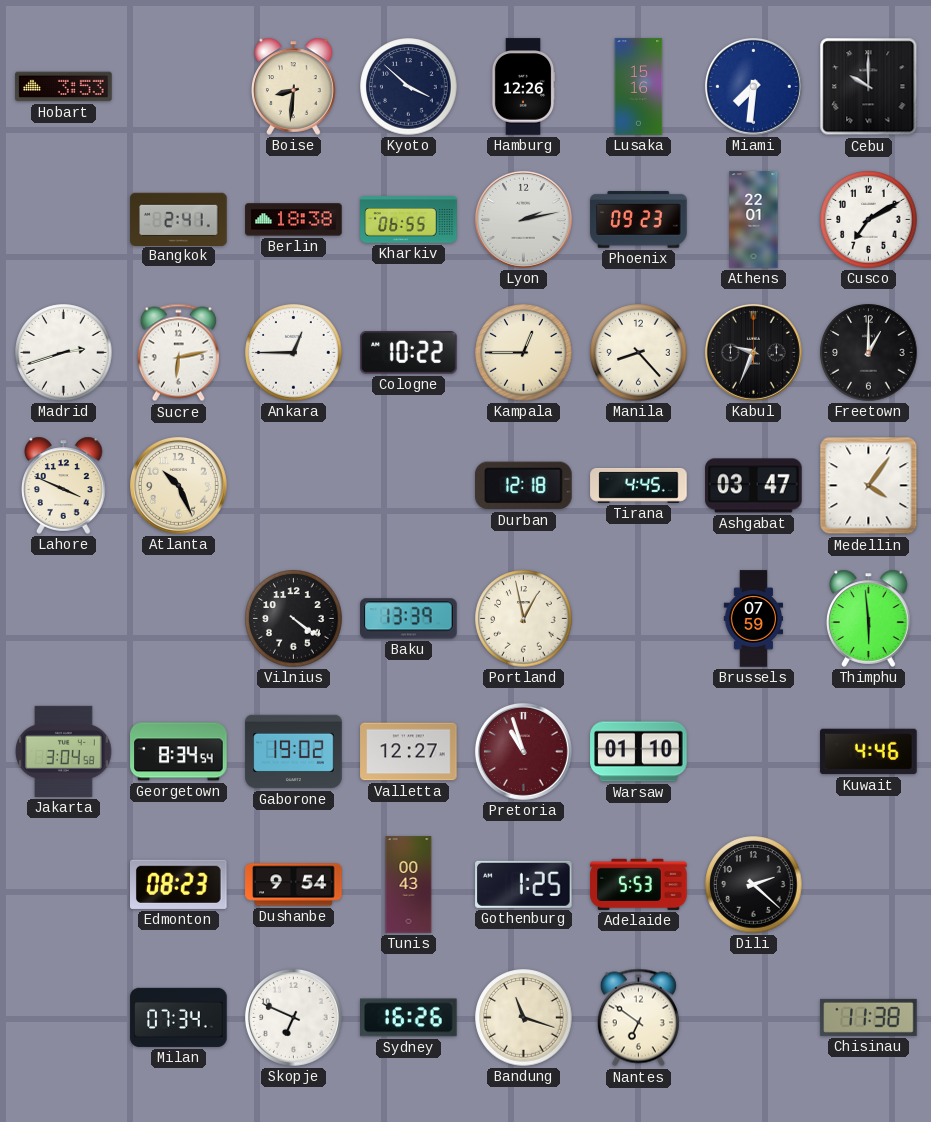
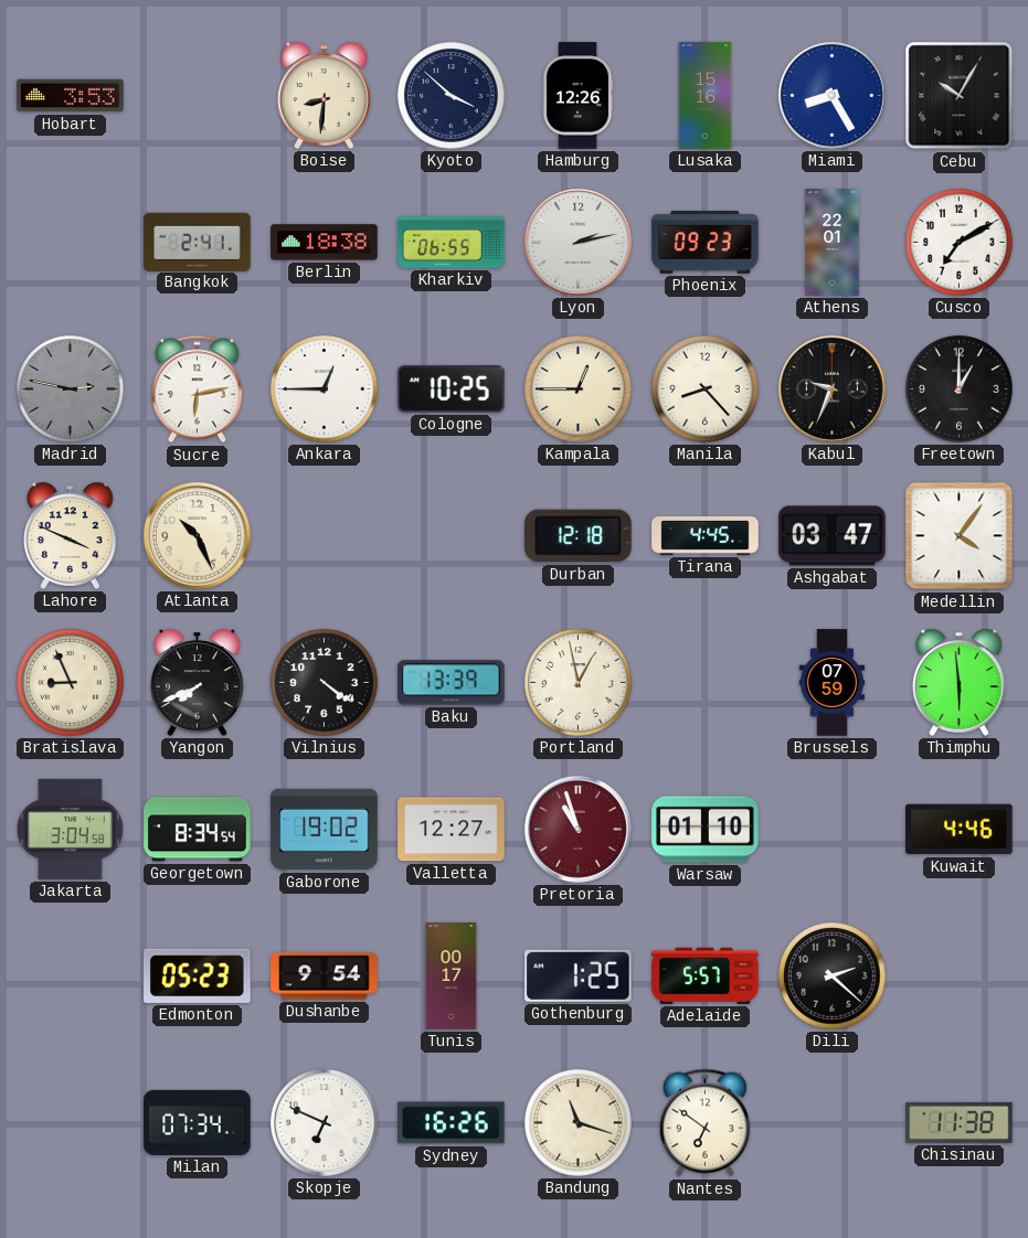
Miami: 7:31 -> 8:25
Cebu: 10:00 -> 10:05
Madrid: 2:42 -> 2:47
Madrid dial: white -> grey
Cologne: 10:22 -> 10:25
Bratislava: none -> 8:56
Yangon: none -> 7:41
Edmonton: 08:23 -> 05:23
Tunis: 00:43 -> 00:17
Adelaide: 5:53 -> 5:57
